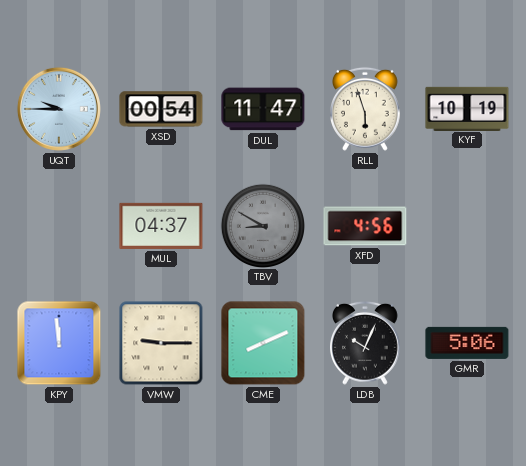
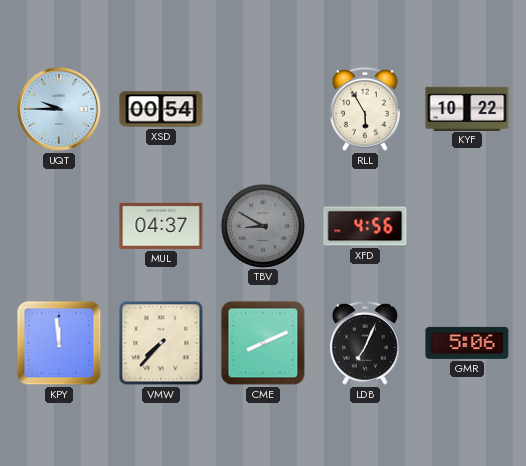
DUL: 11:47 -> none
RLL: 5:57 -> 5:55
KYF: 10:19 -> 10:22
VMW: 9:15 -> 7:37
LDB: 10:04 -> 7:04
